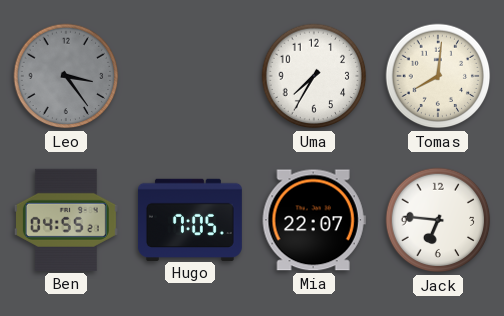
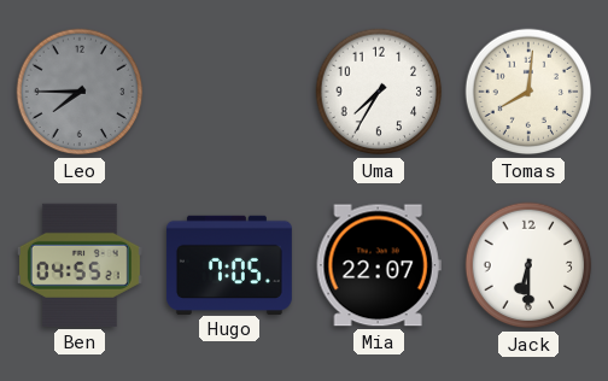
Leo: 3:24 -> 7:45
Jack: 6:46 -> 6:30
